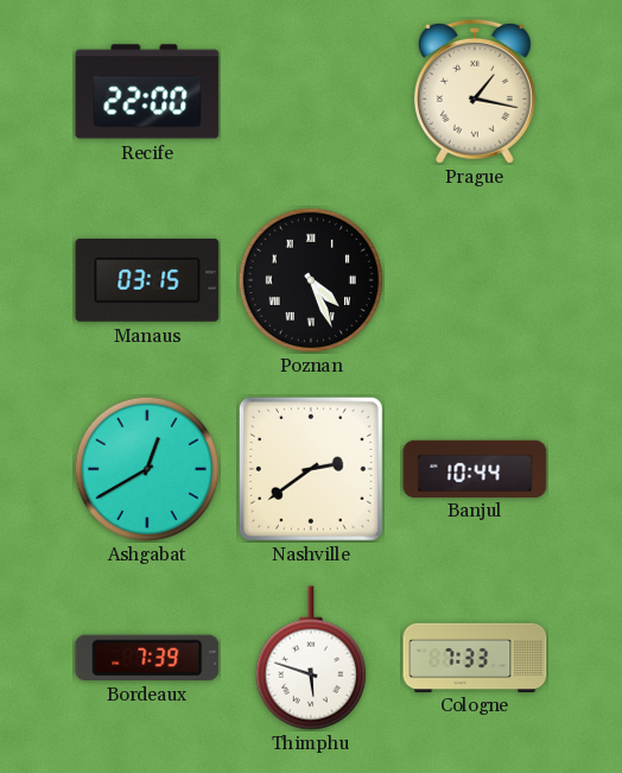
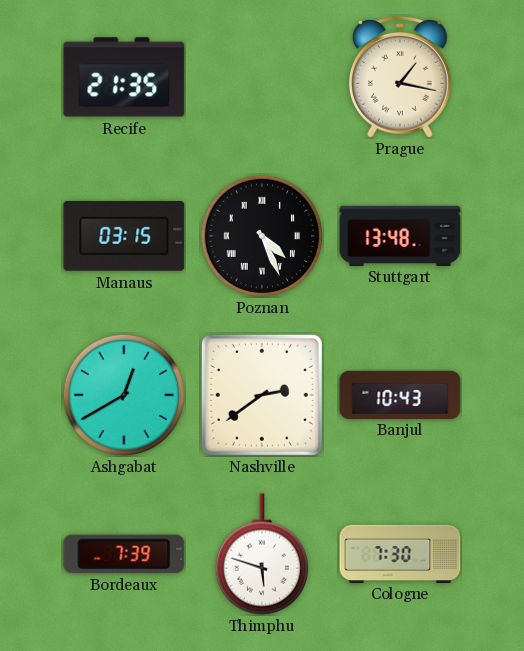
Recife: 22:00 -> 21:35
Stuttgart: none -> 13:48
Banjul: 10:44 -> 10:43
Cologne: 7:33 -> 7:30
